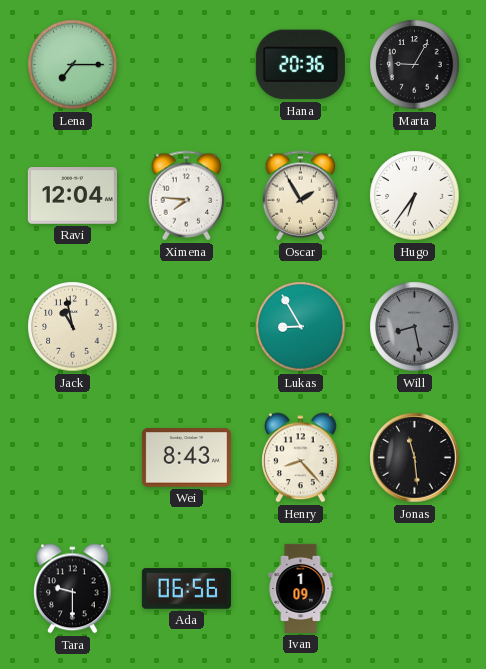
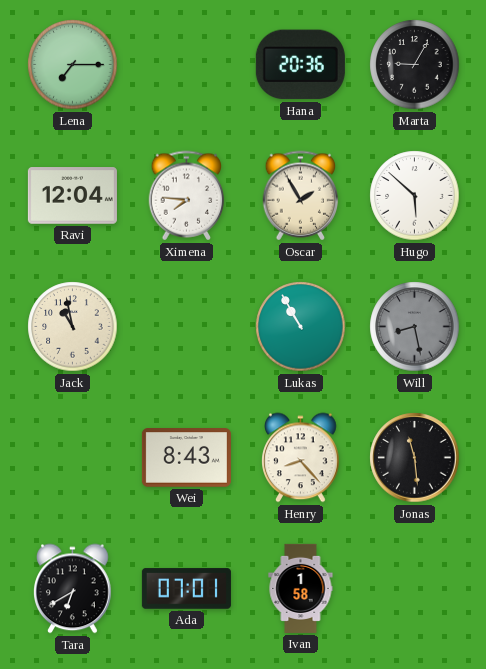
Hugo: 6:36 -> 5:52
Lukas: 8:55 -> 10:55
Tara: 9:30 -> 6:40
Ada: 06:56 -> 07:01
Ivan: 1:09 -> 1:58
